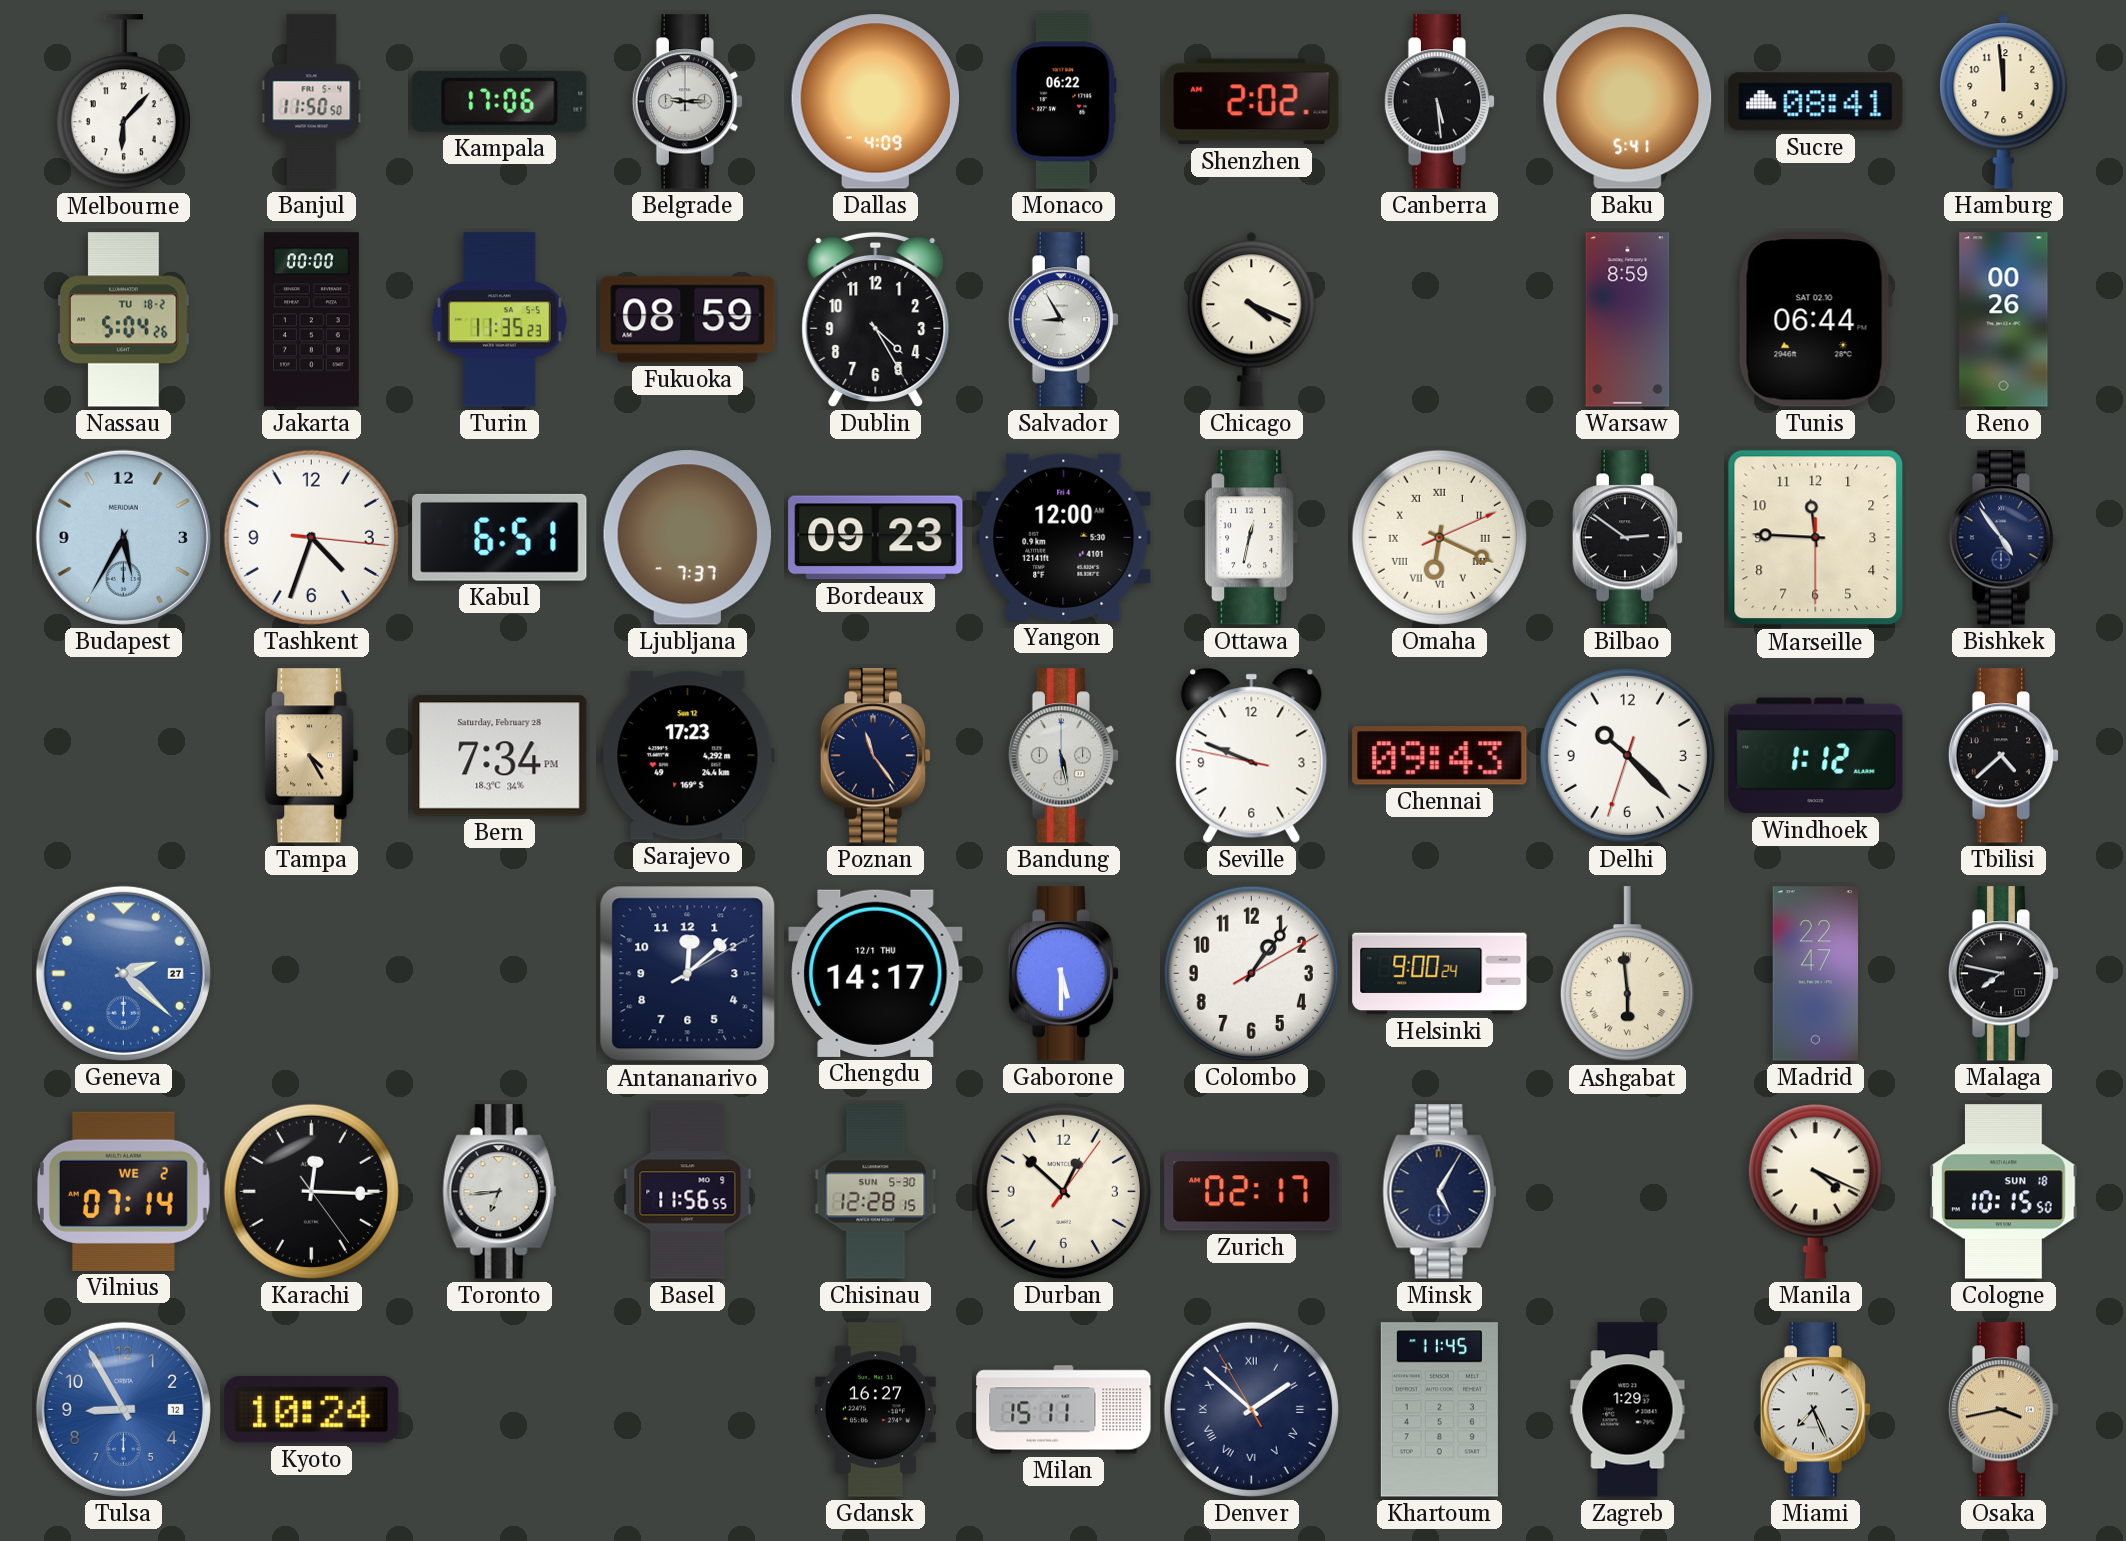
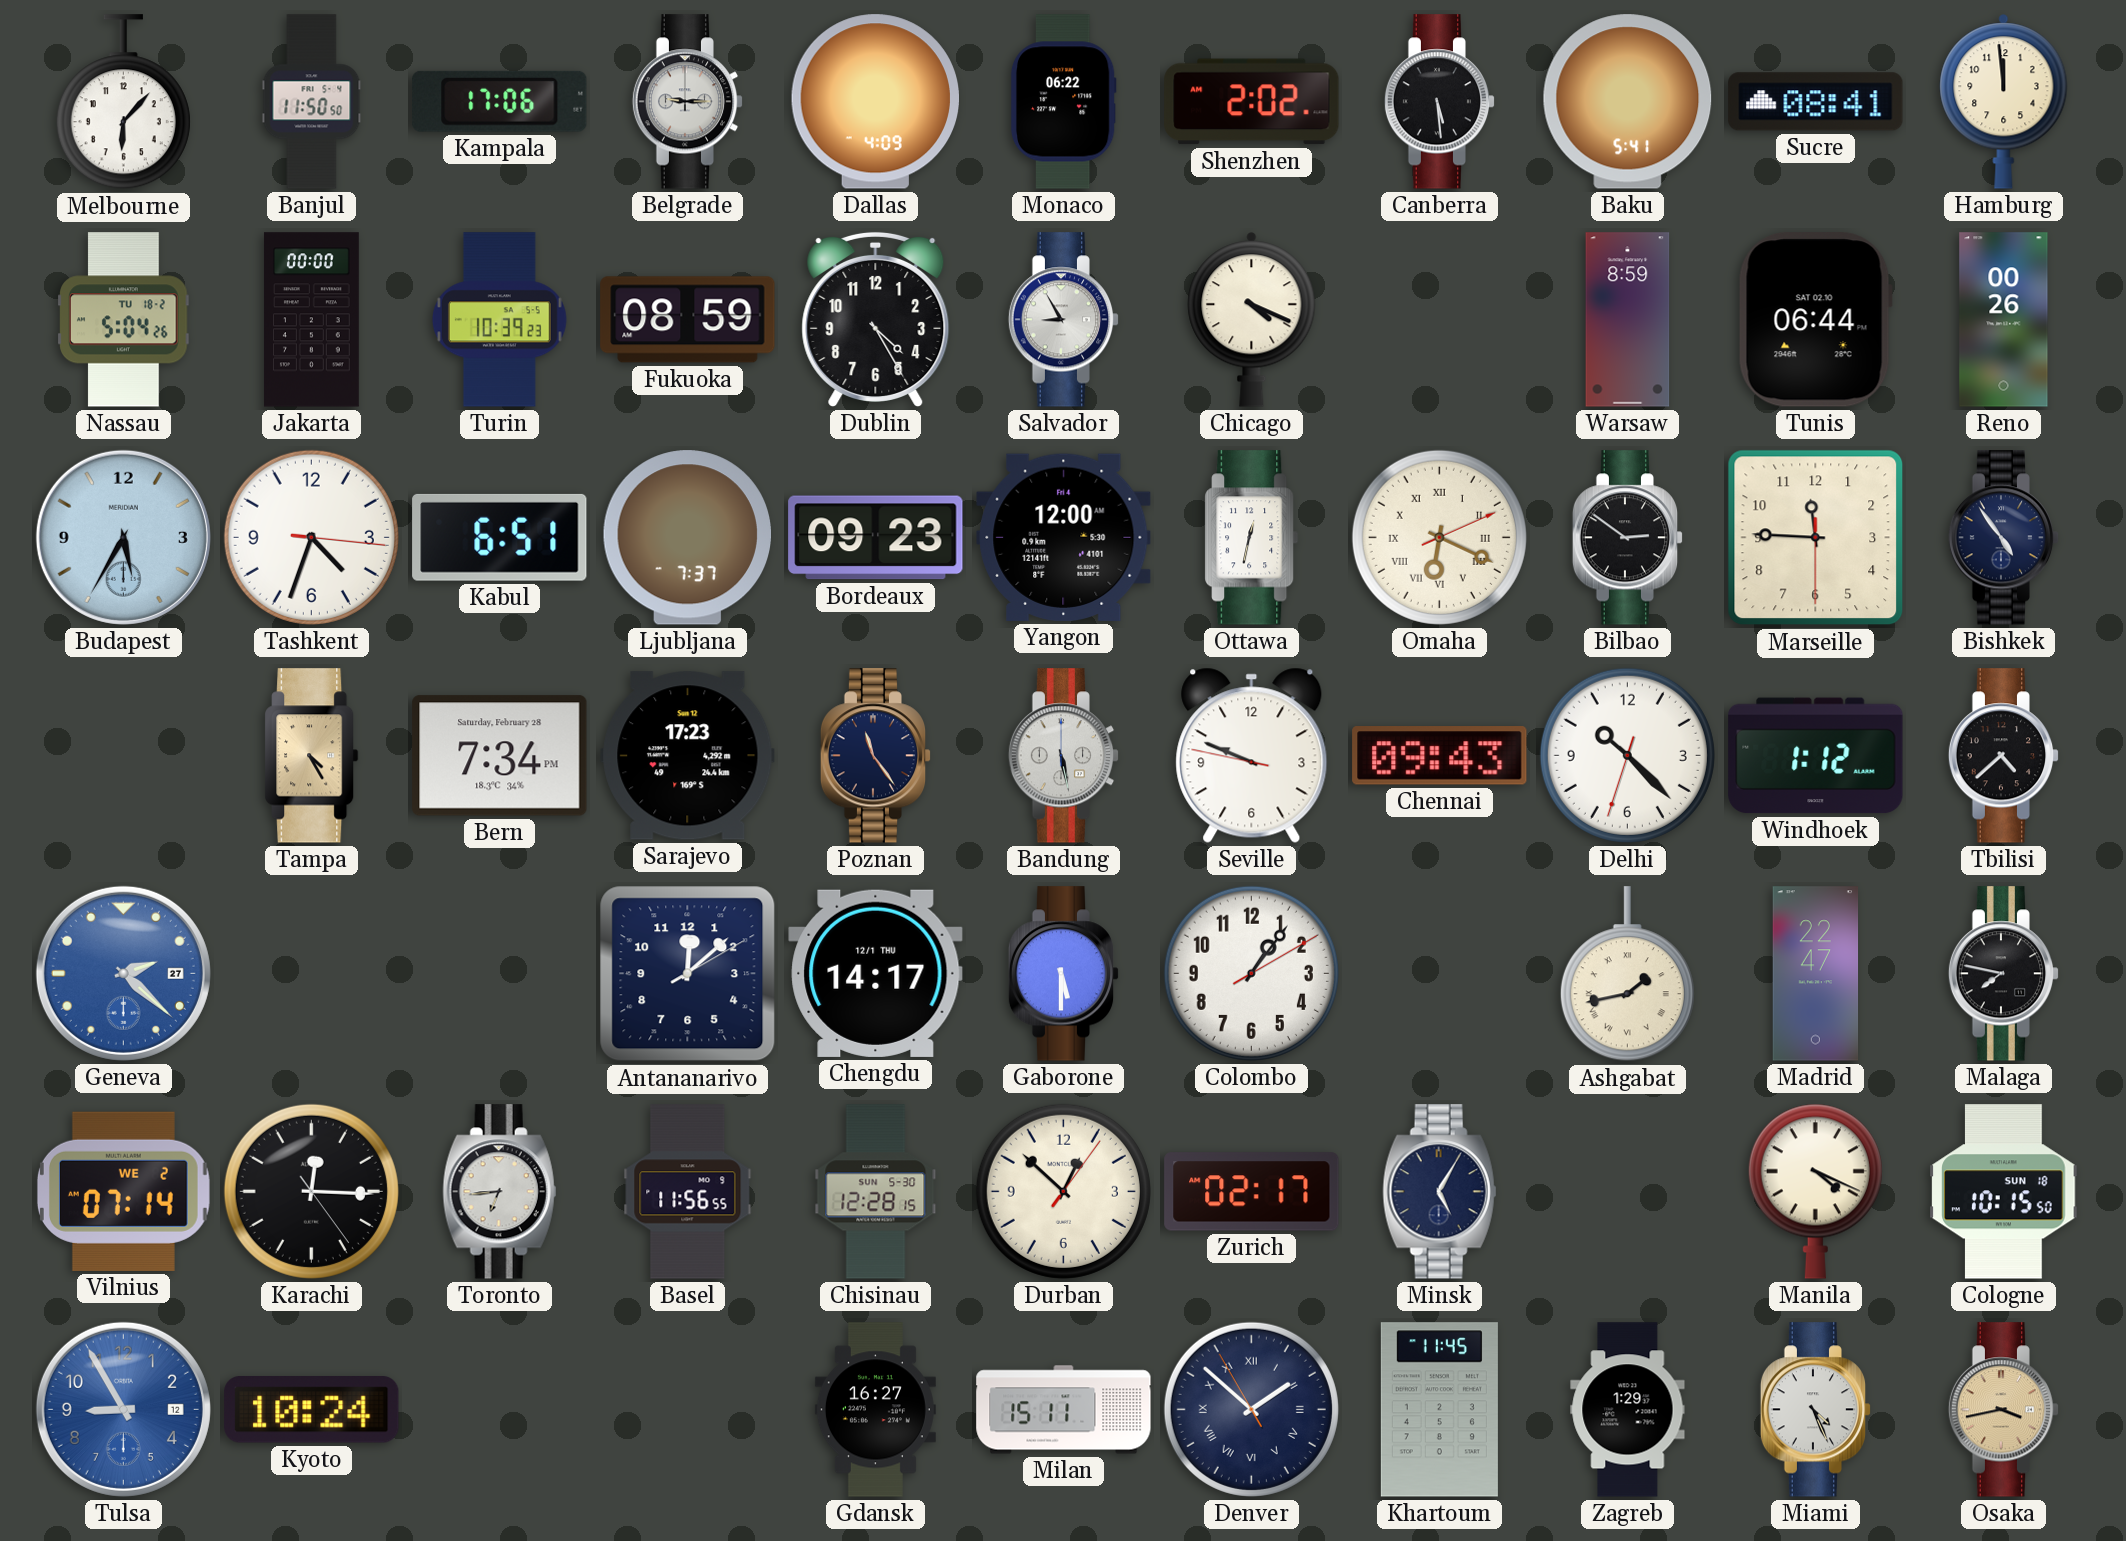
Turin: 11:35 -> 10:39
Helsinki: 9:00 -> none
Ashgabat: 5:59 -> 1:43
Miami: 7:26 -> 4:26
